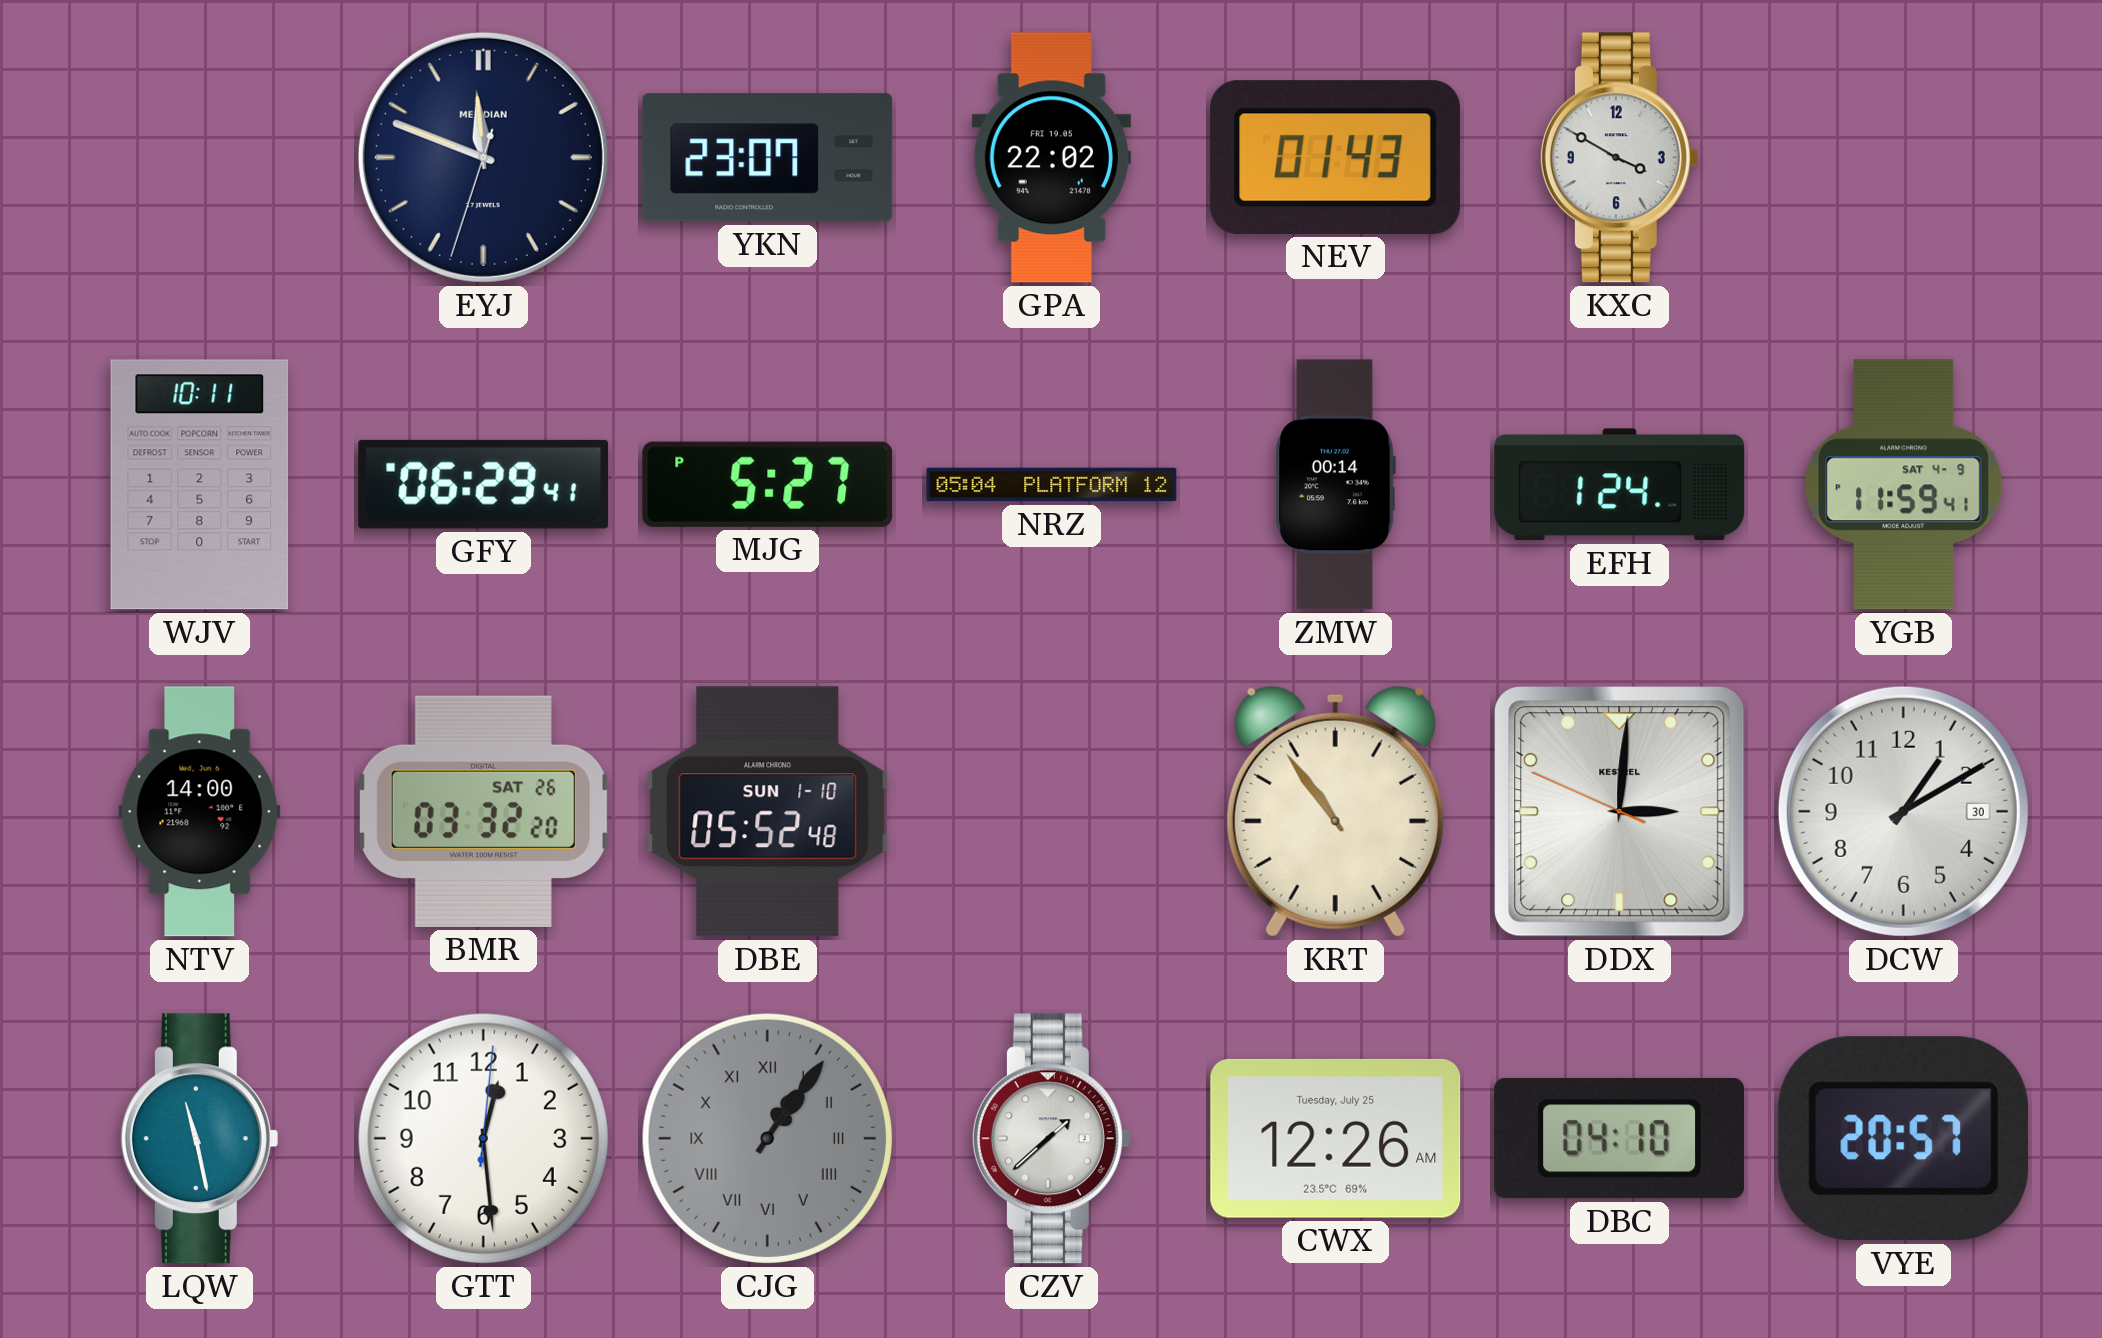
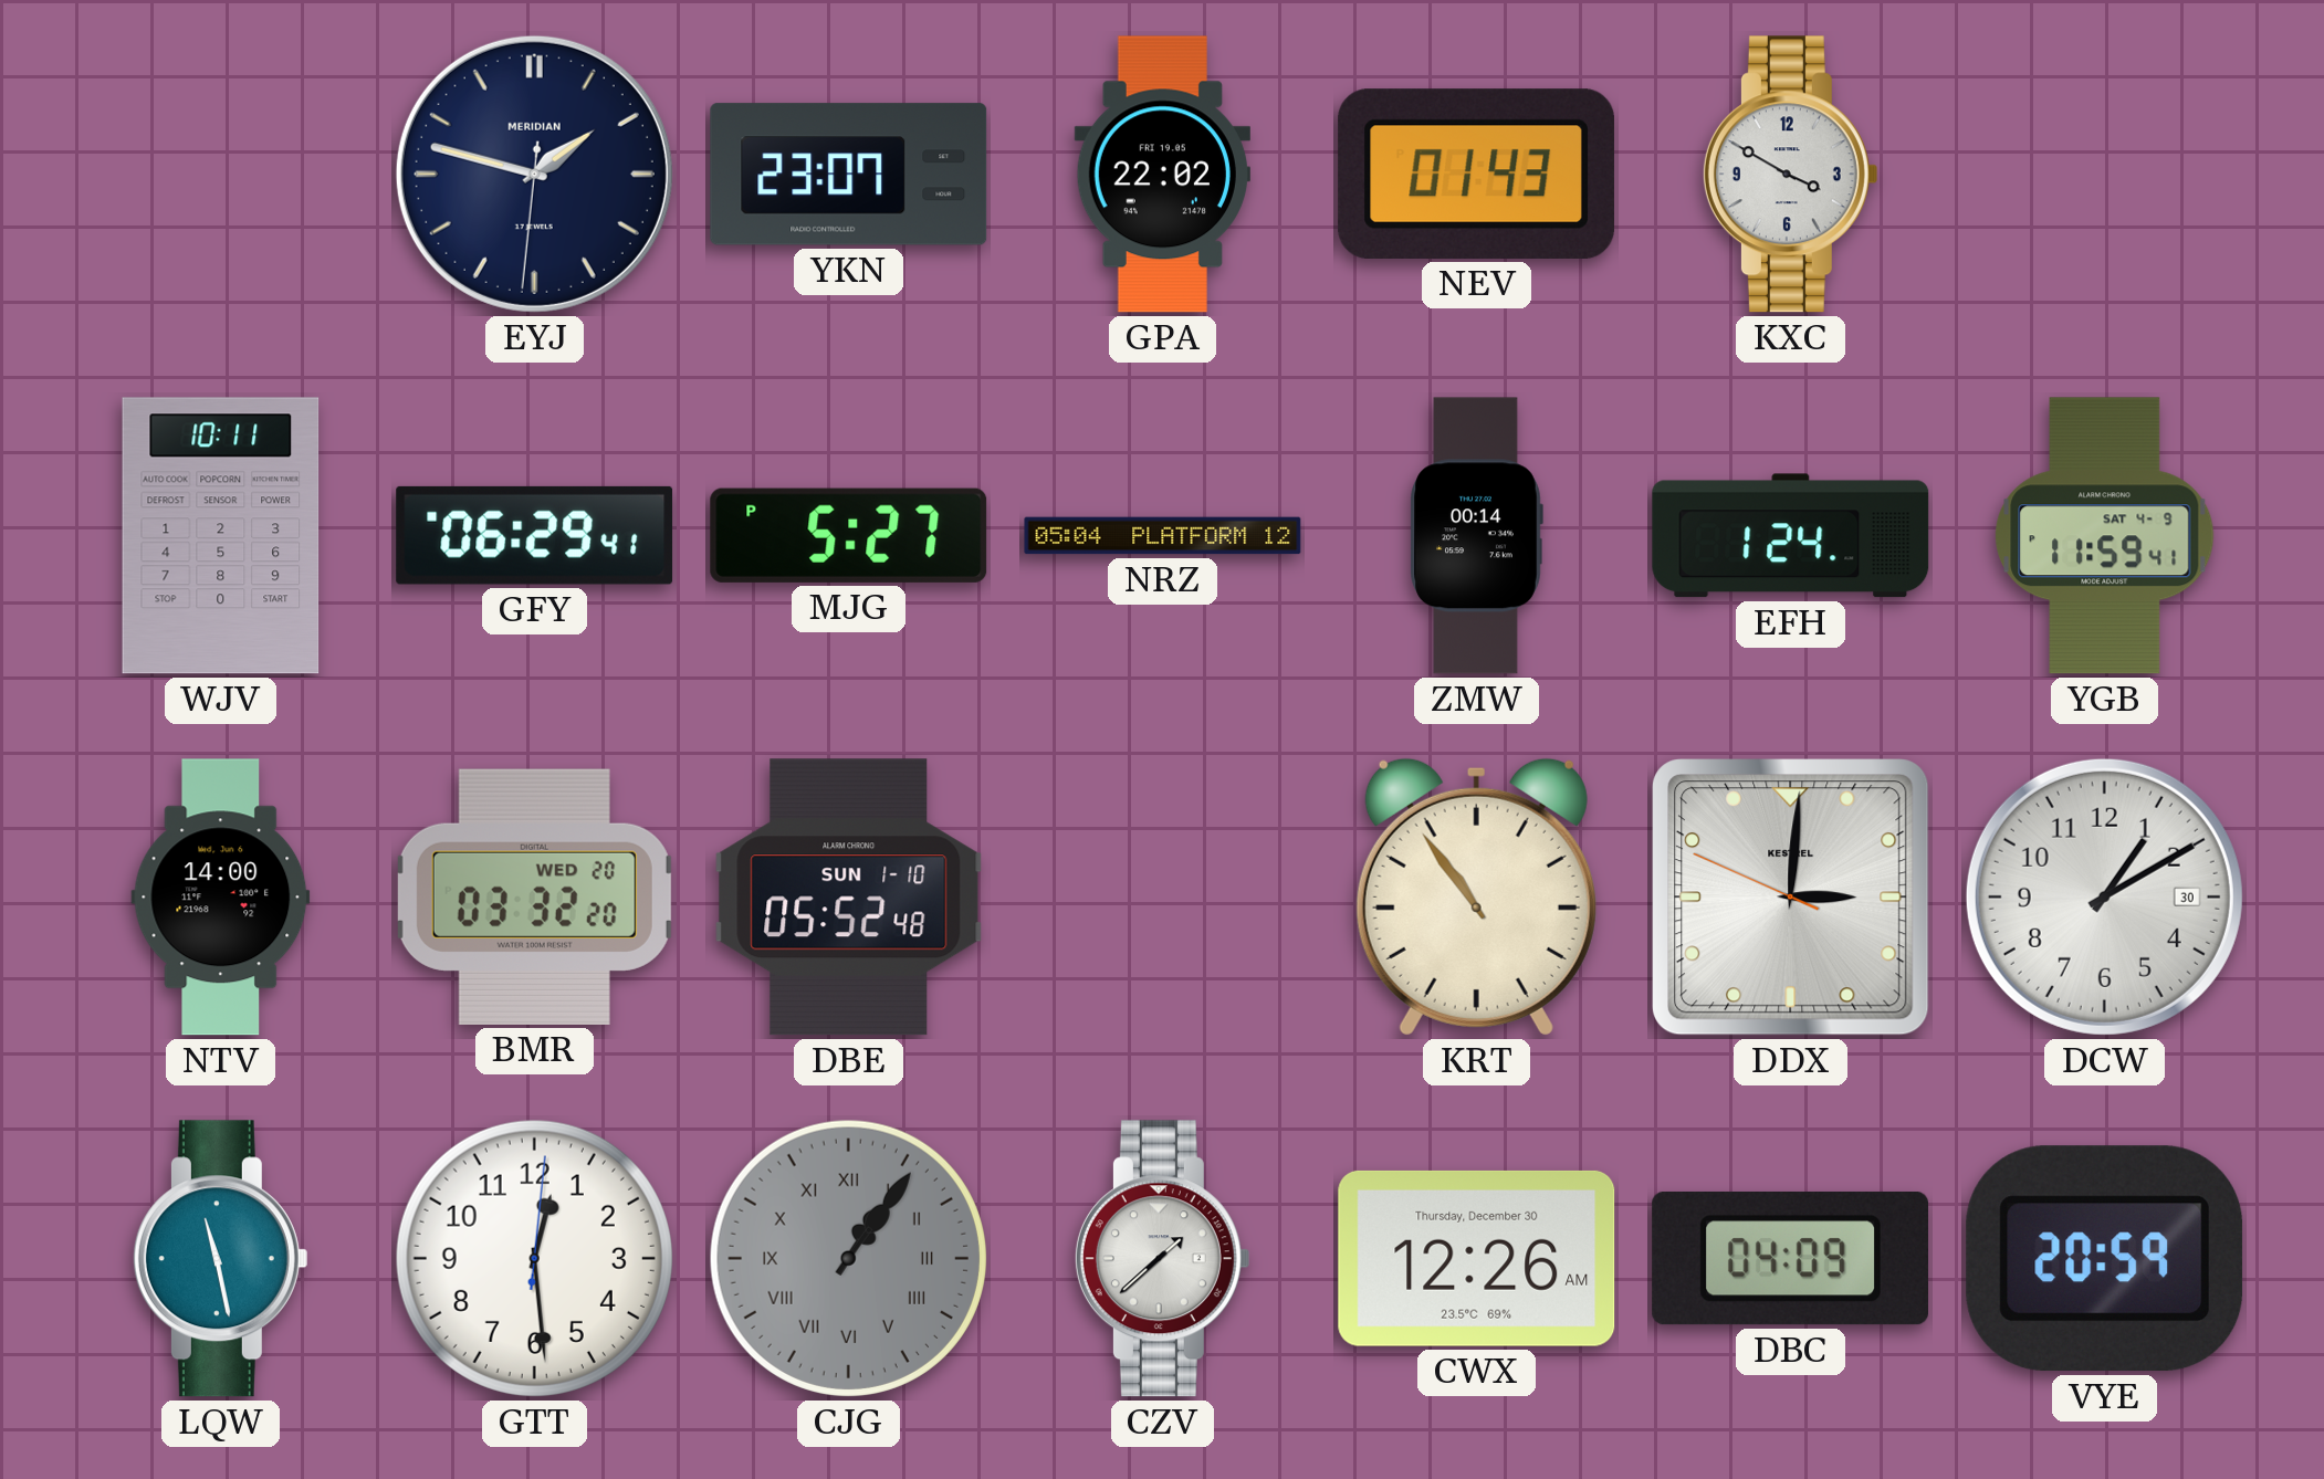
EYJ: 11:48 -> 1:47
BMR date: SAT 26 -> WED 20
CWX date: Tuesday, July 25 -> Thursday, December 30
DBC: 04:10 -> 04:09
VYE: 20:57 -> 20:59
